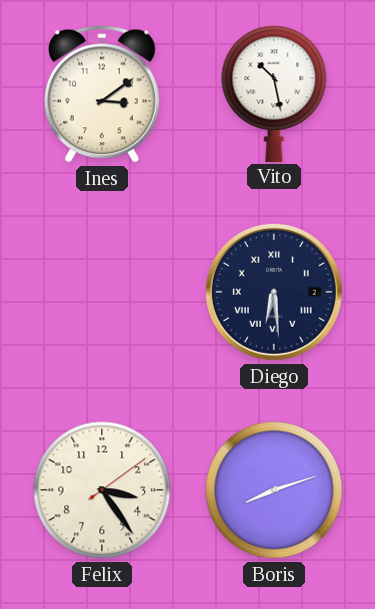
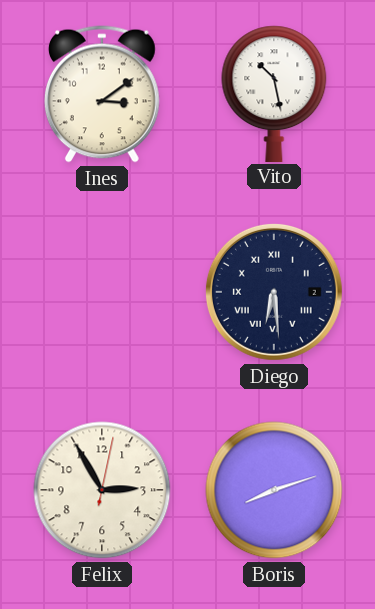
Felix: 3:24 -> 2:55
